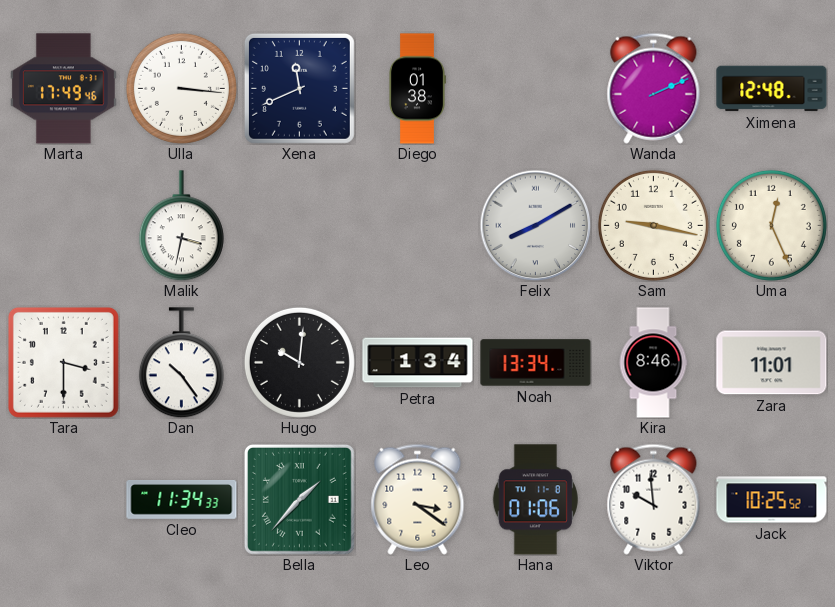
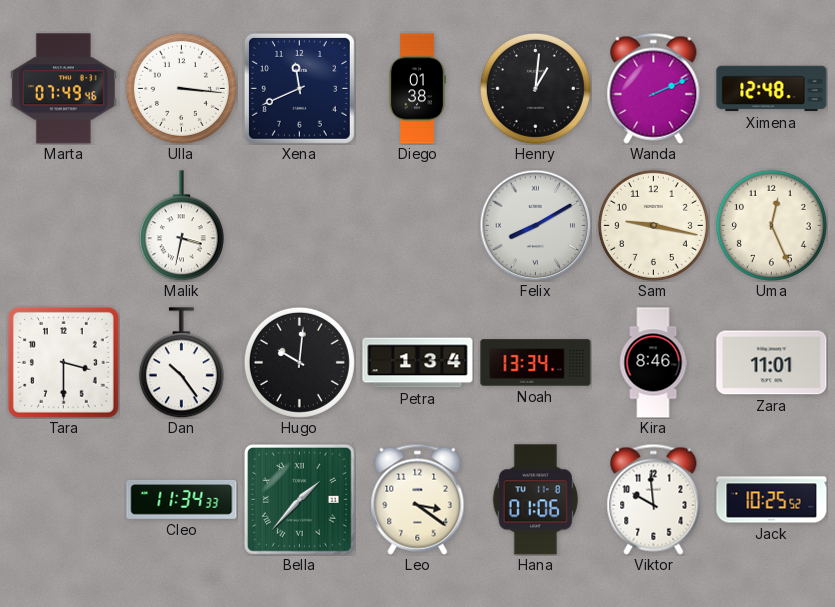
Marta: 17:49 -> 07:49
Henry: none -> 1:01
